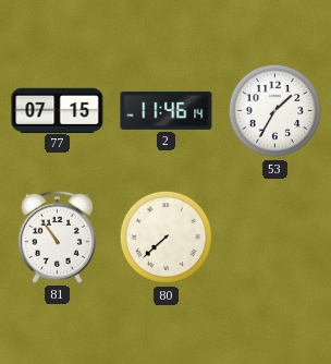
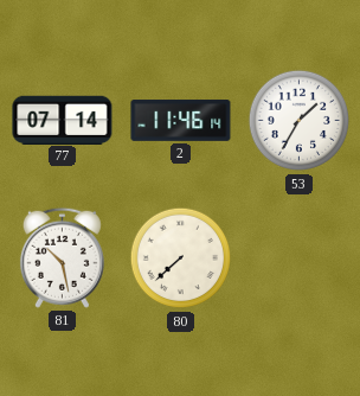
77: 07:15 -> 07:14
81: 10:54 -> 10:28
